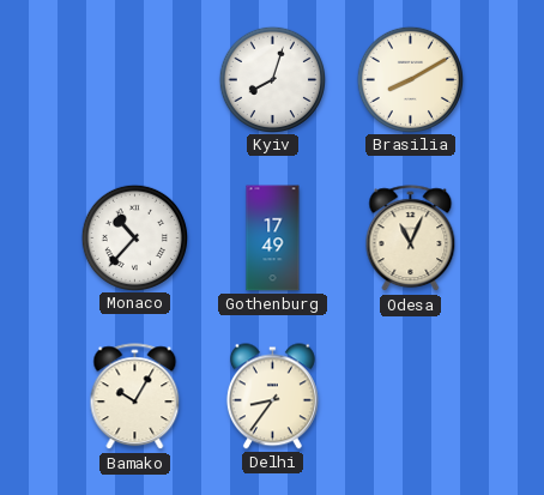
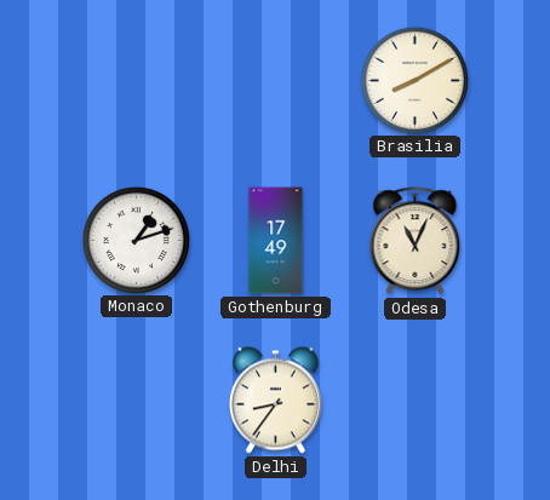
Kyiv: 8:03 -> none
Monaco: 10:37 -> 1:12
Bamako: 10:05 -> none
